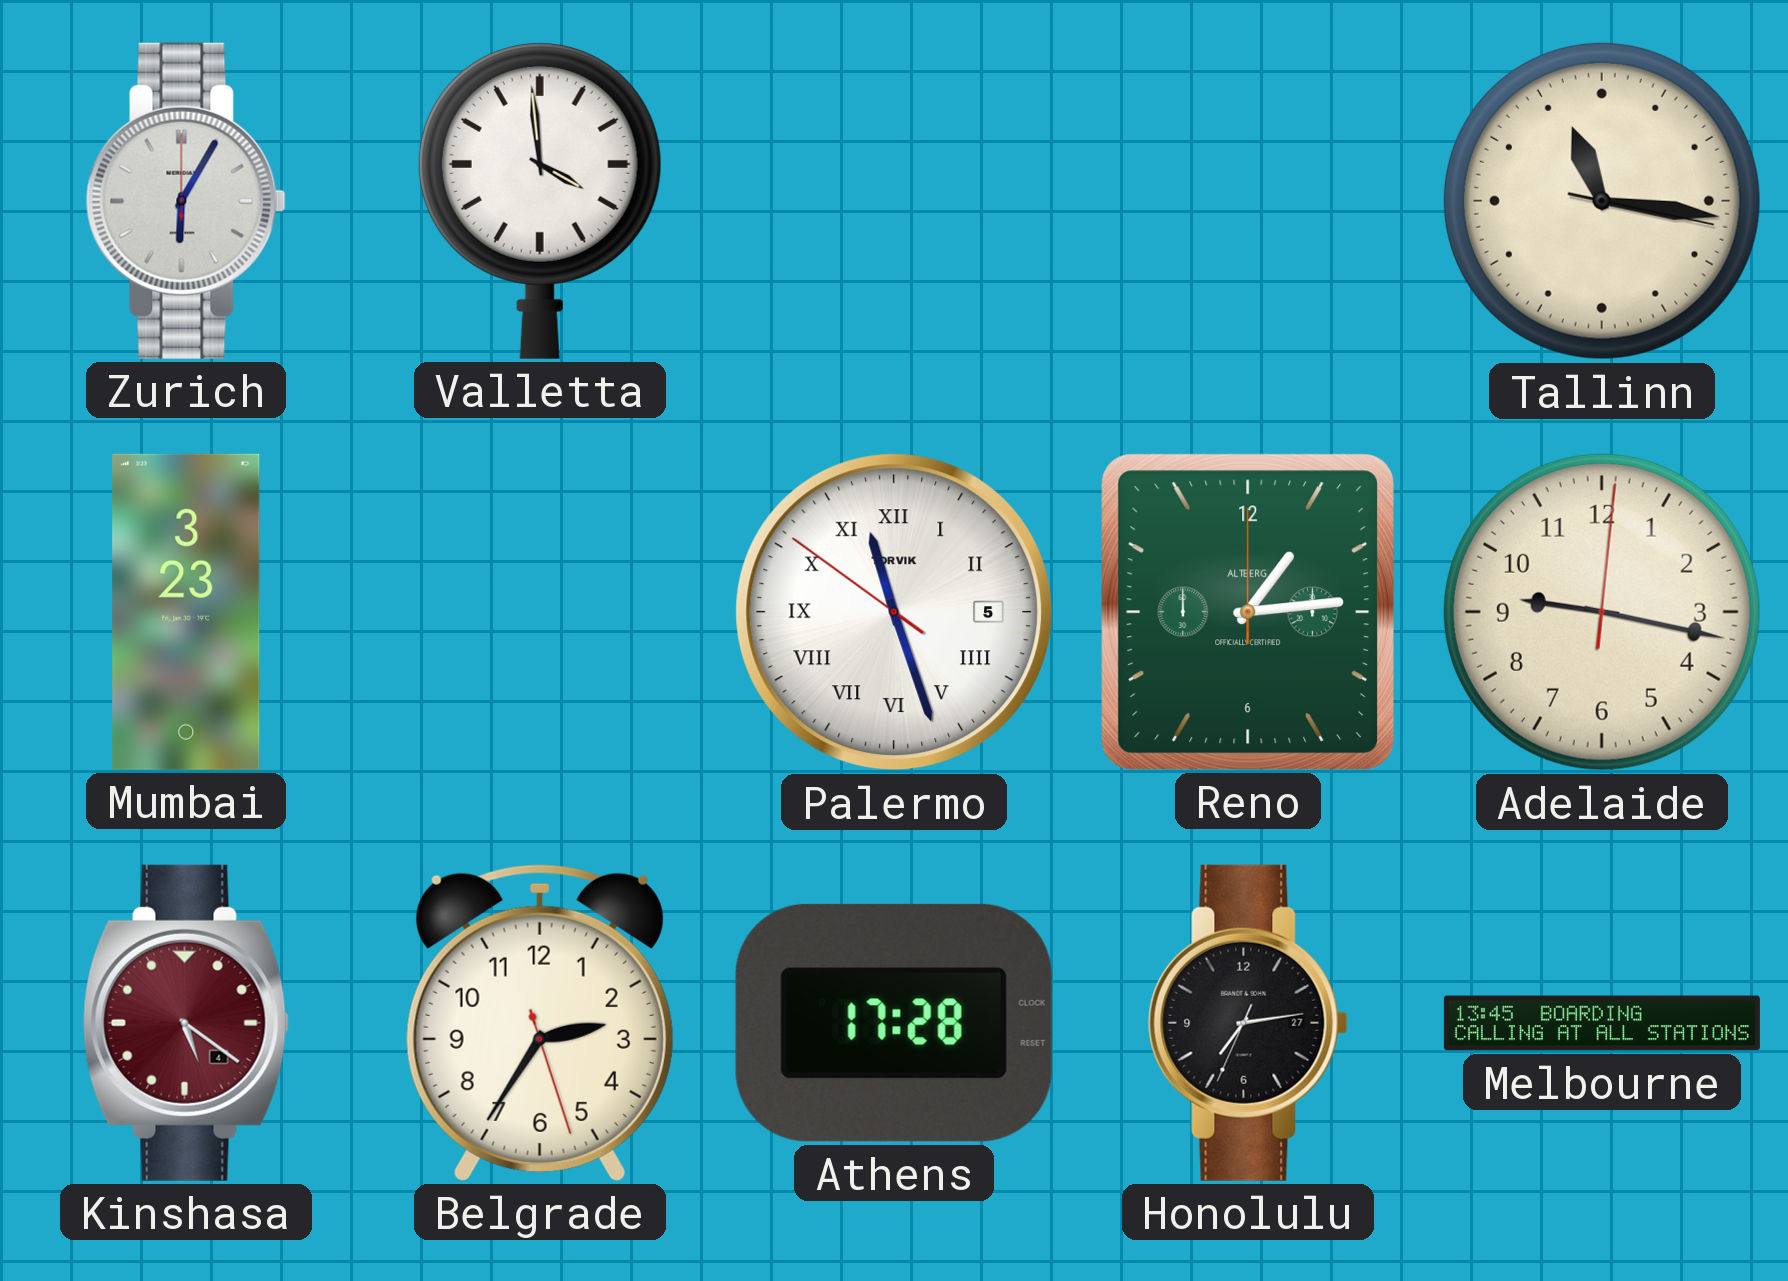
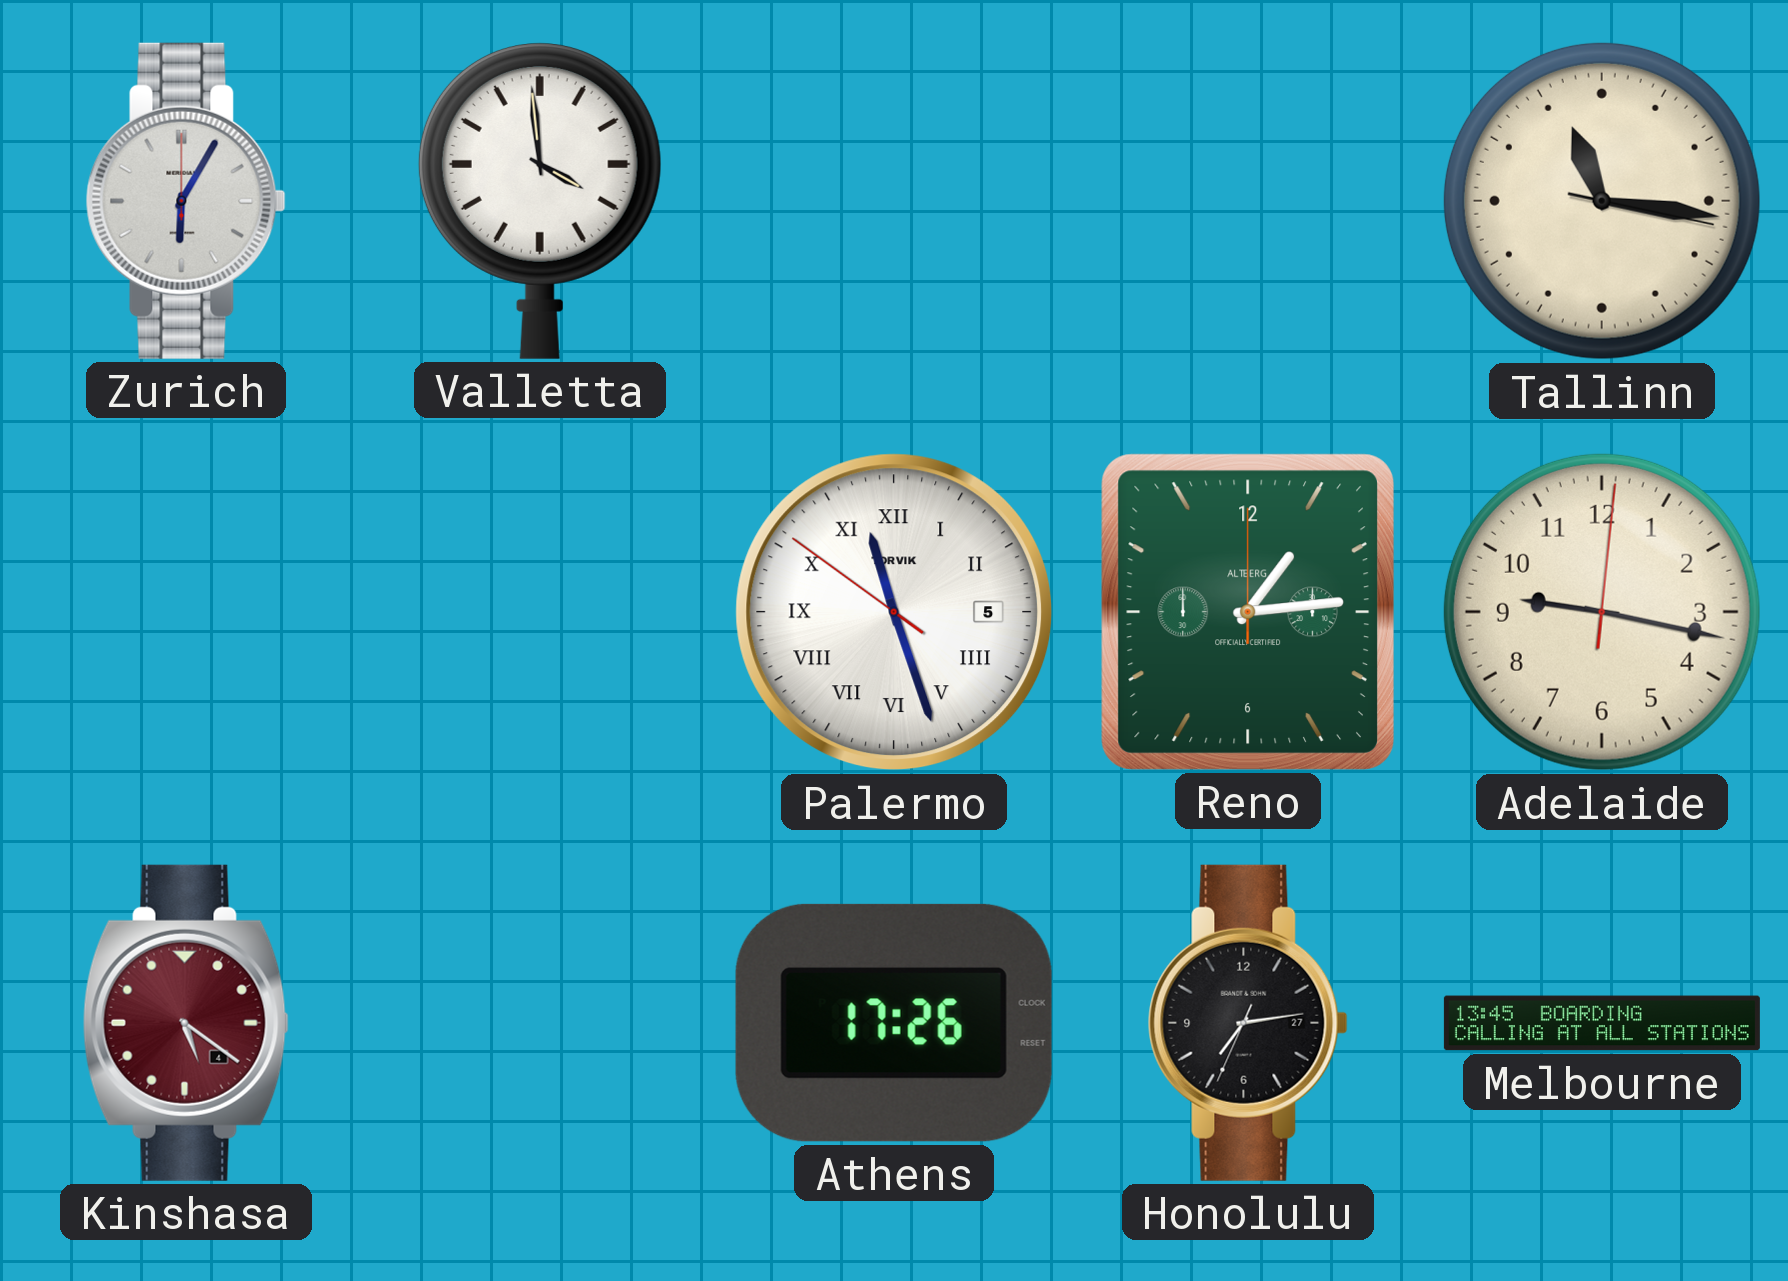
Mumbai: 3:23 -> none
Belgrade: 2:35 -> none
Athens: 17:28 -> 17:26
